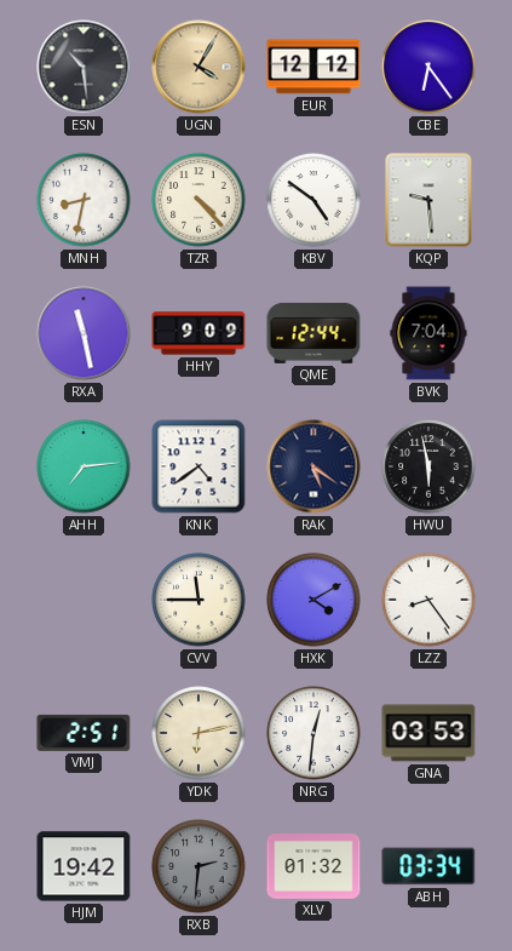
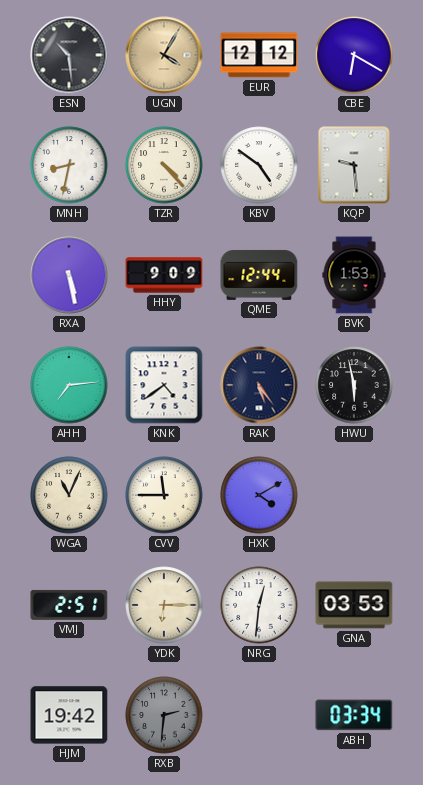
CBE: 6:24 -> 6:20
RXA: 11:28 -> 5:28
BVK: 7:04 -> 1:53
RAK: 5:21 -> 5:24
WGA: none -> 11:04
LZZ: 8:24 -> none
YDK: 6:13 -> 6:15
XLV: 01:32 -> none
